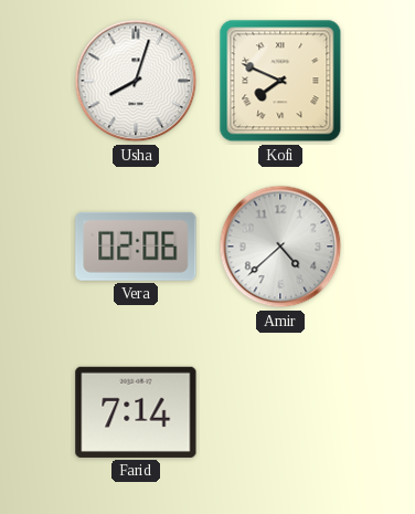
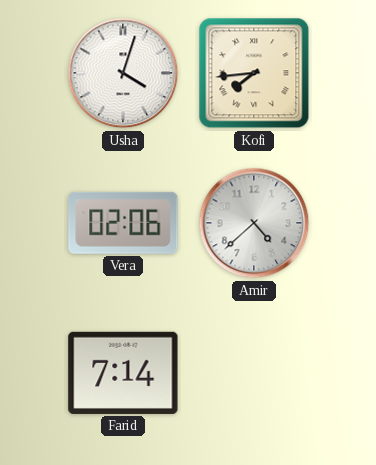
Usha: 8:03 -> 4:03
Kofi: 7:49 -> 7:44
